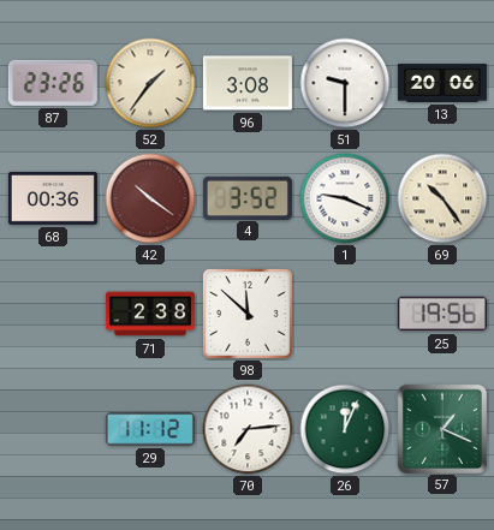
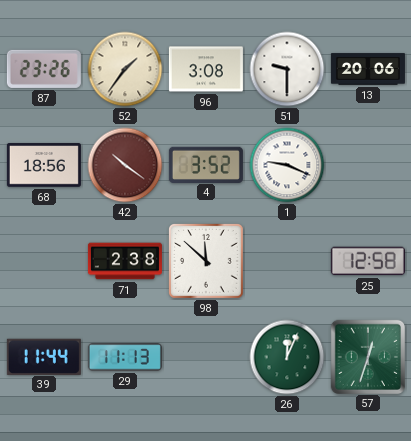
68: 00:36 -> 18:56
69: 10:24 -> none
25: 19:56 -> 12:58
39: none -> 11:44
29: 11:12 -> 11:13
70: 7:14 -> none
57: 1:19 -> 12:33
